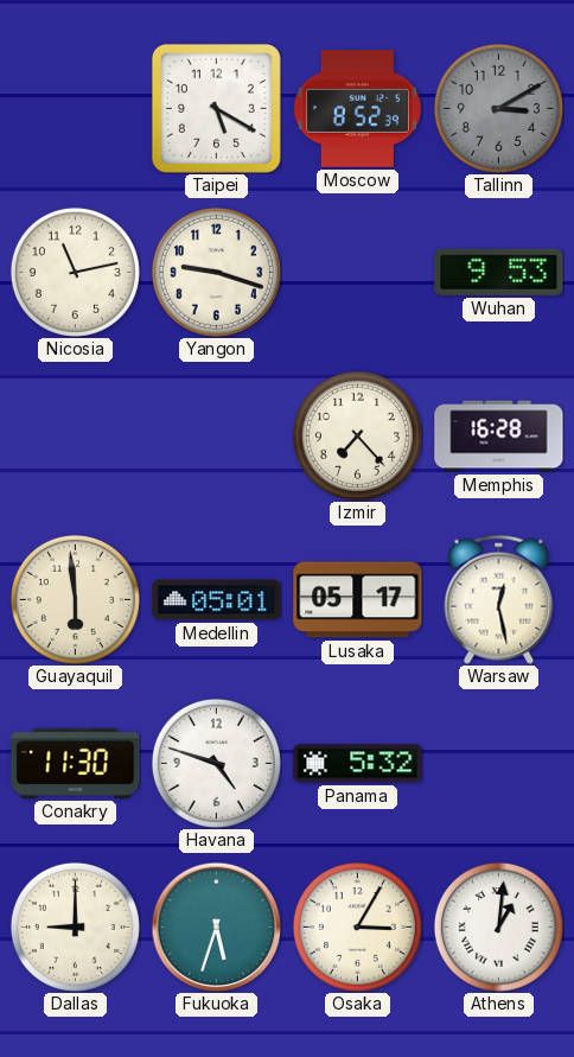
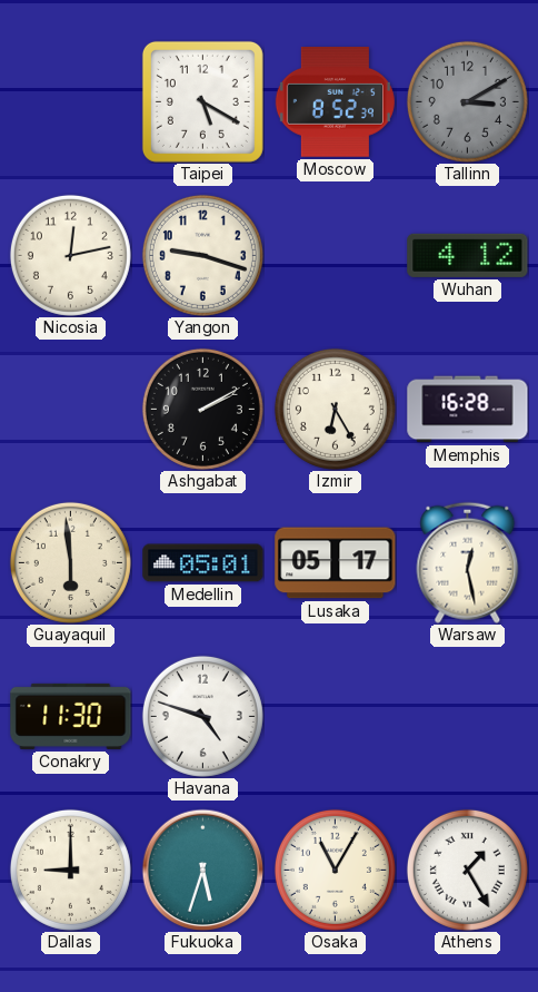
Nicosia: 11:13 -> 12:13
Wuhan: 9:53 -> 4:12
Ashgabat: none -> 2:10
Izmir: 7:23 -> 6:25
Panama: 5:32 -> none
Osaka: 3:05 -> 11:05
Athens: 1:01 -> 1:25
